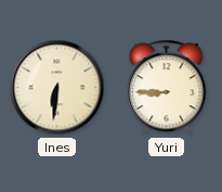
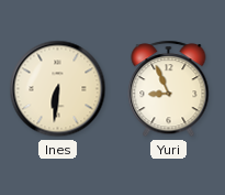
Yuri: 8:45 -> 8:56
